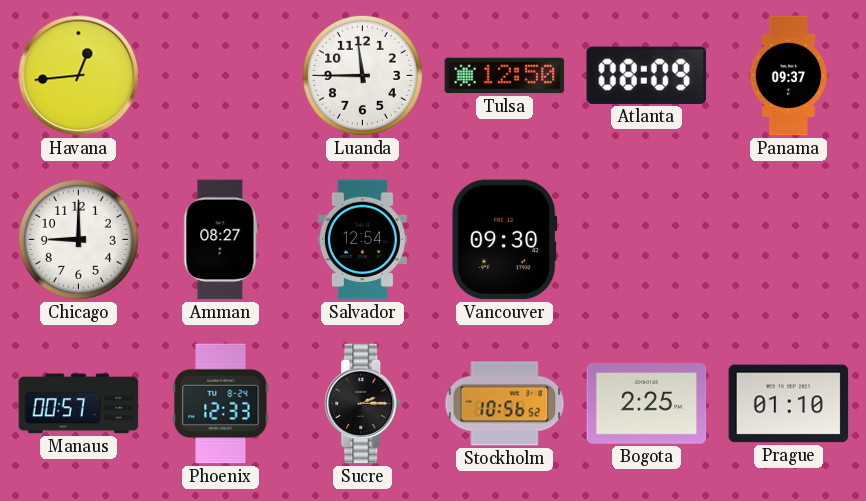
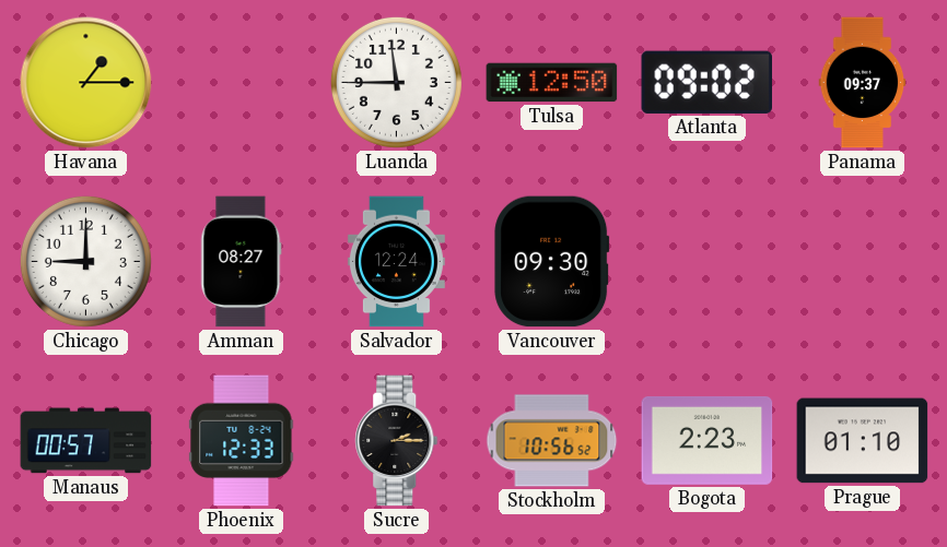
Havana: 12:44 -> 1:15
Atlanta: 08:09 -> 09:02
Salvador: 12:54 -> 12:24
Bogota: 2:25 -> 2:23
